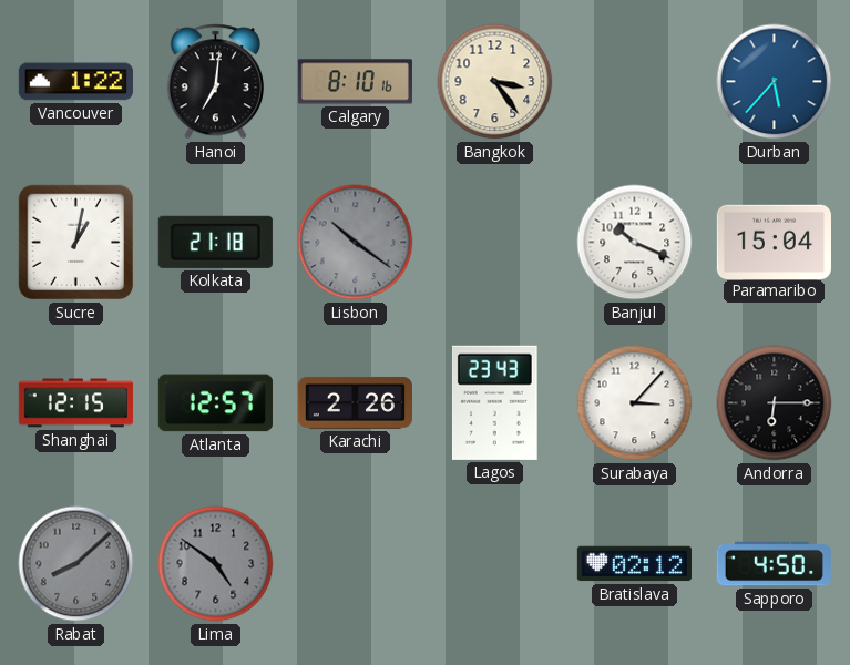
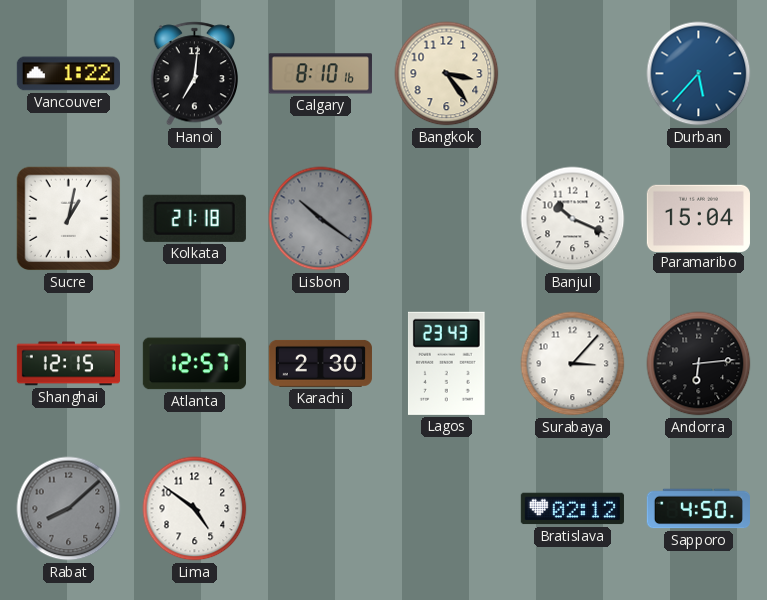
Karachi: 2:26 -> 2:30
Andorra: 6:15 -> 6:14
Lima dial: grey -> white
